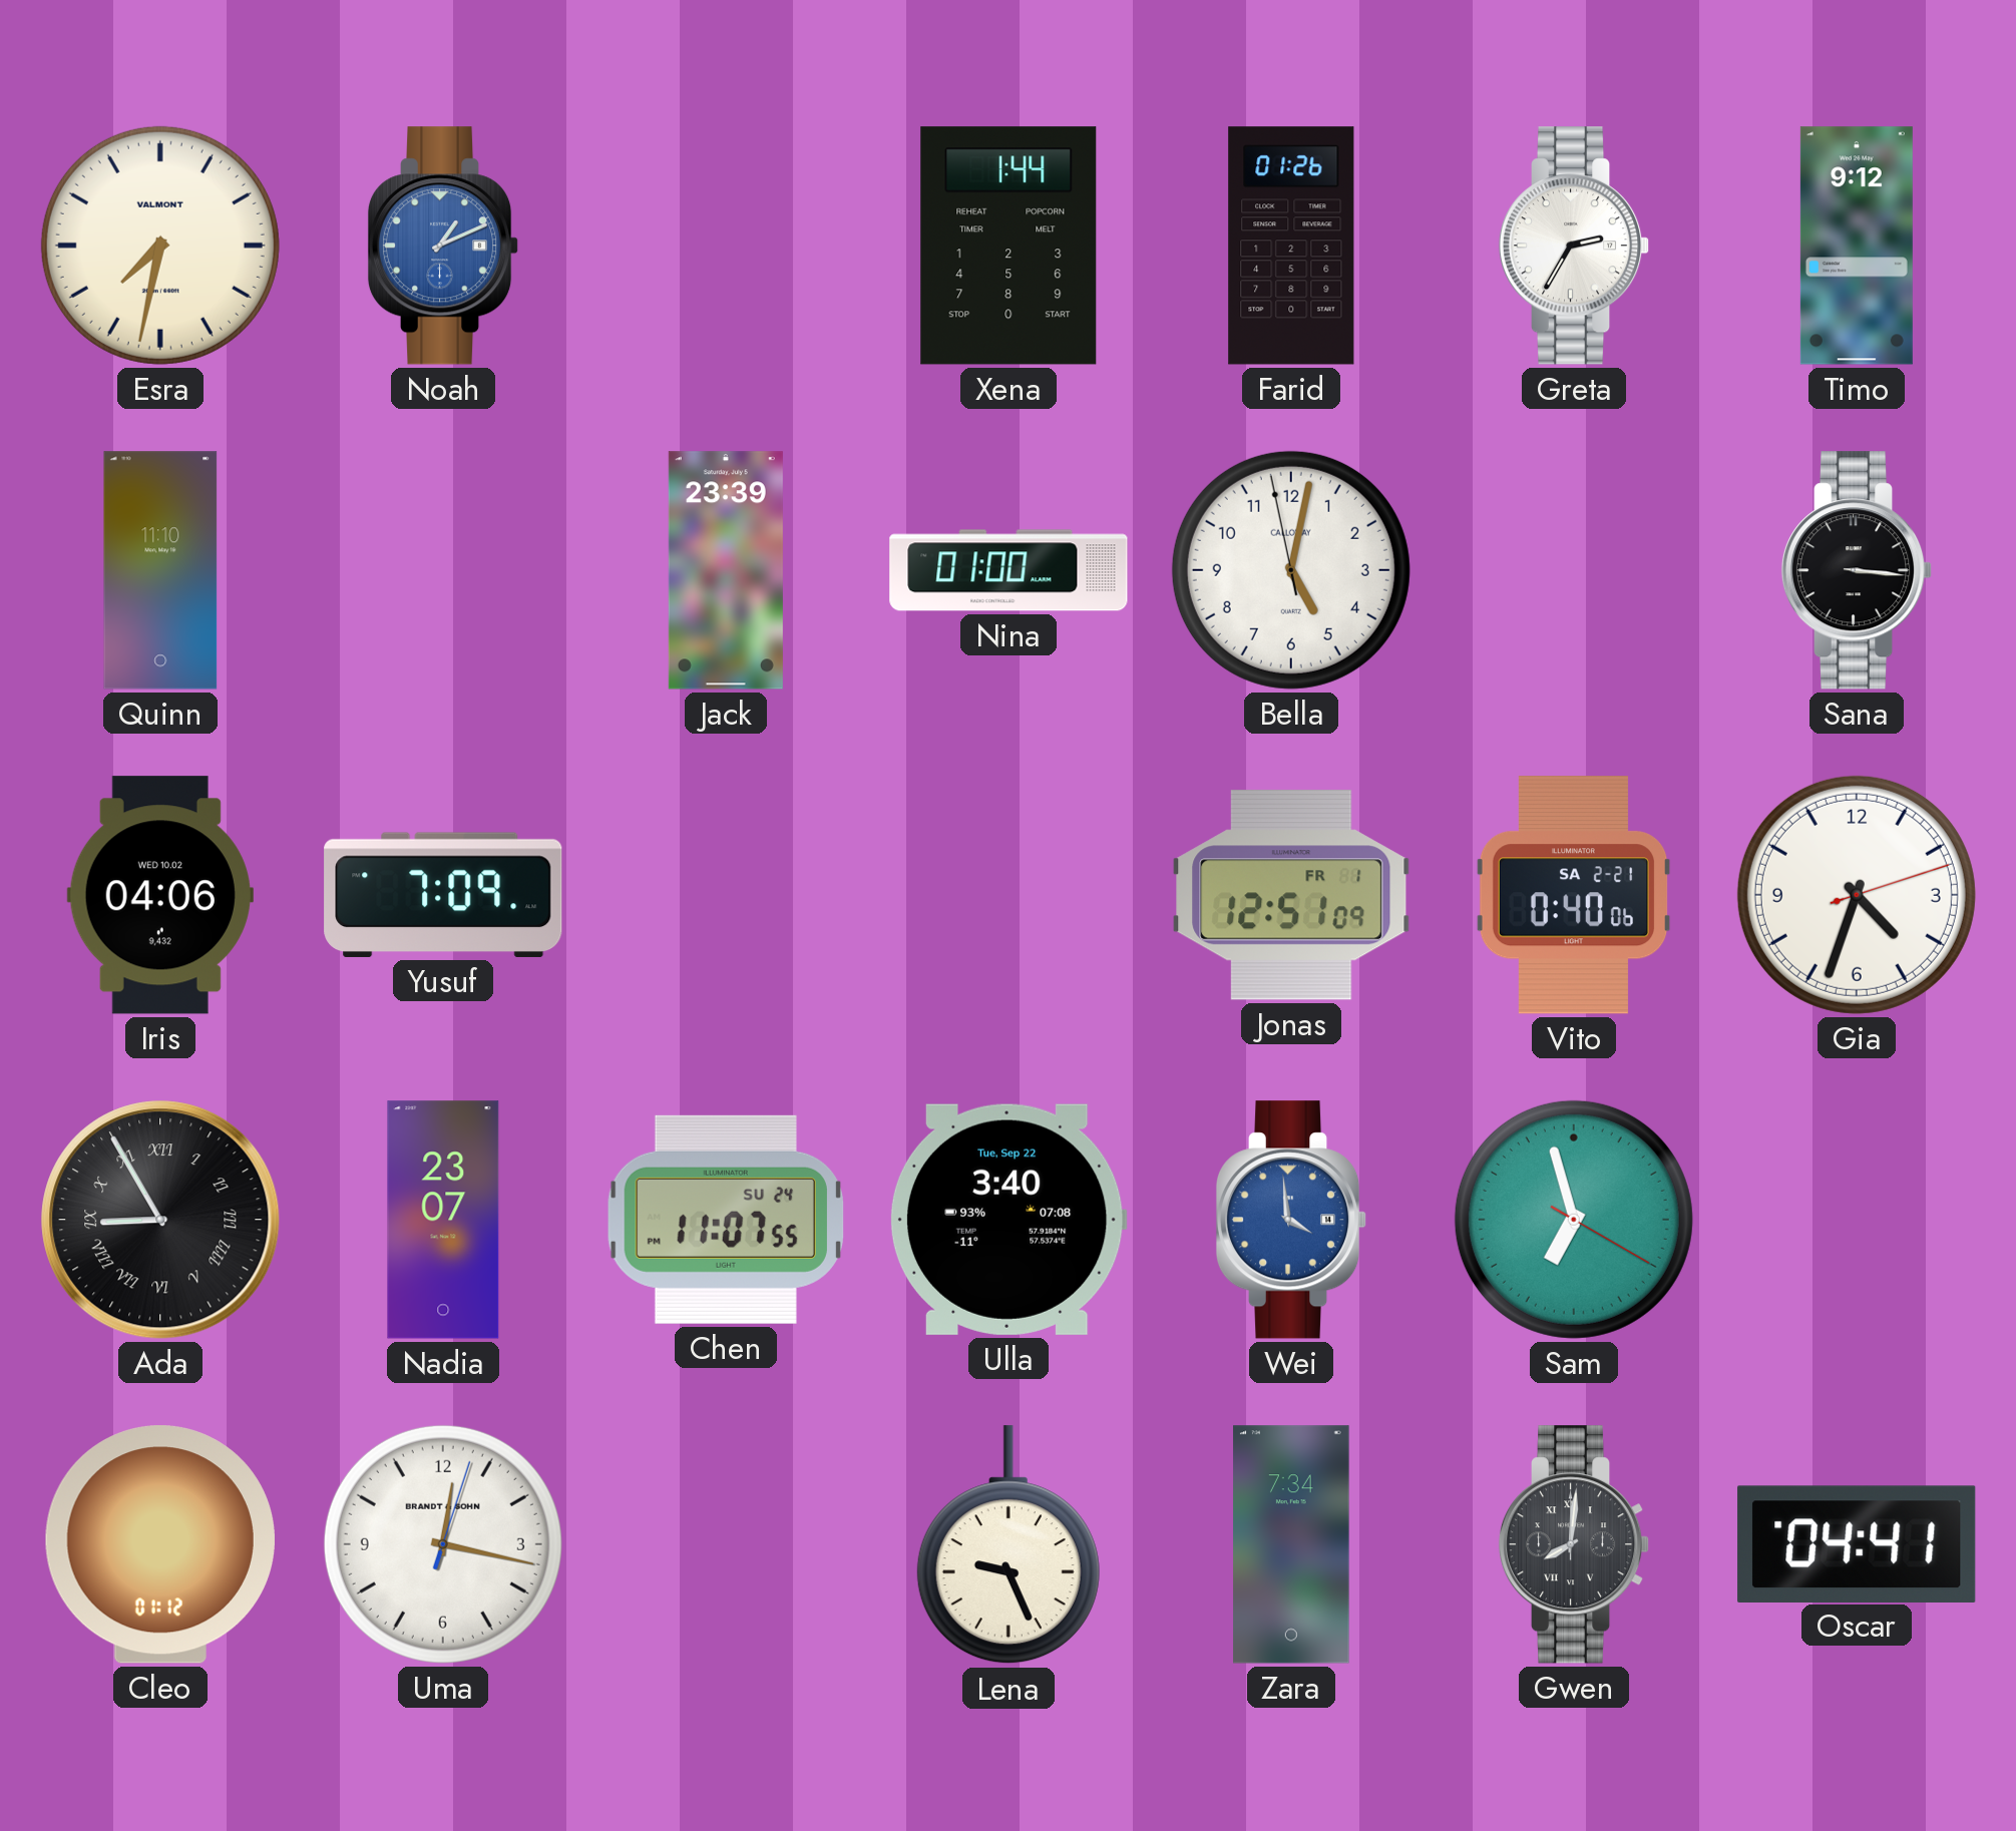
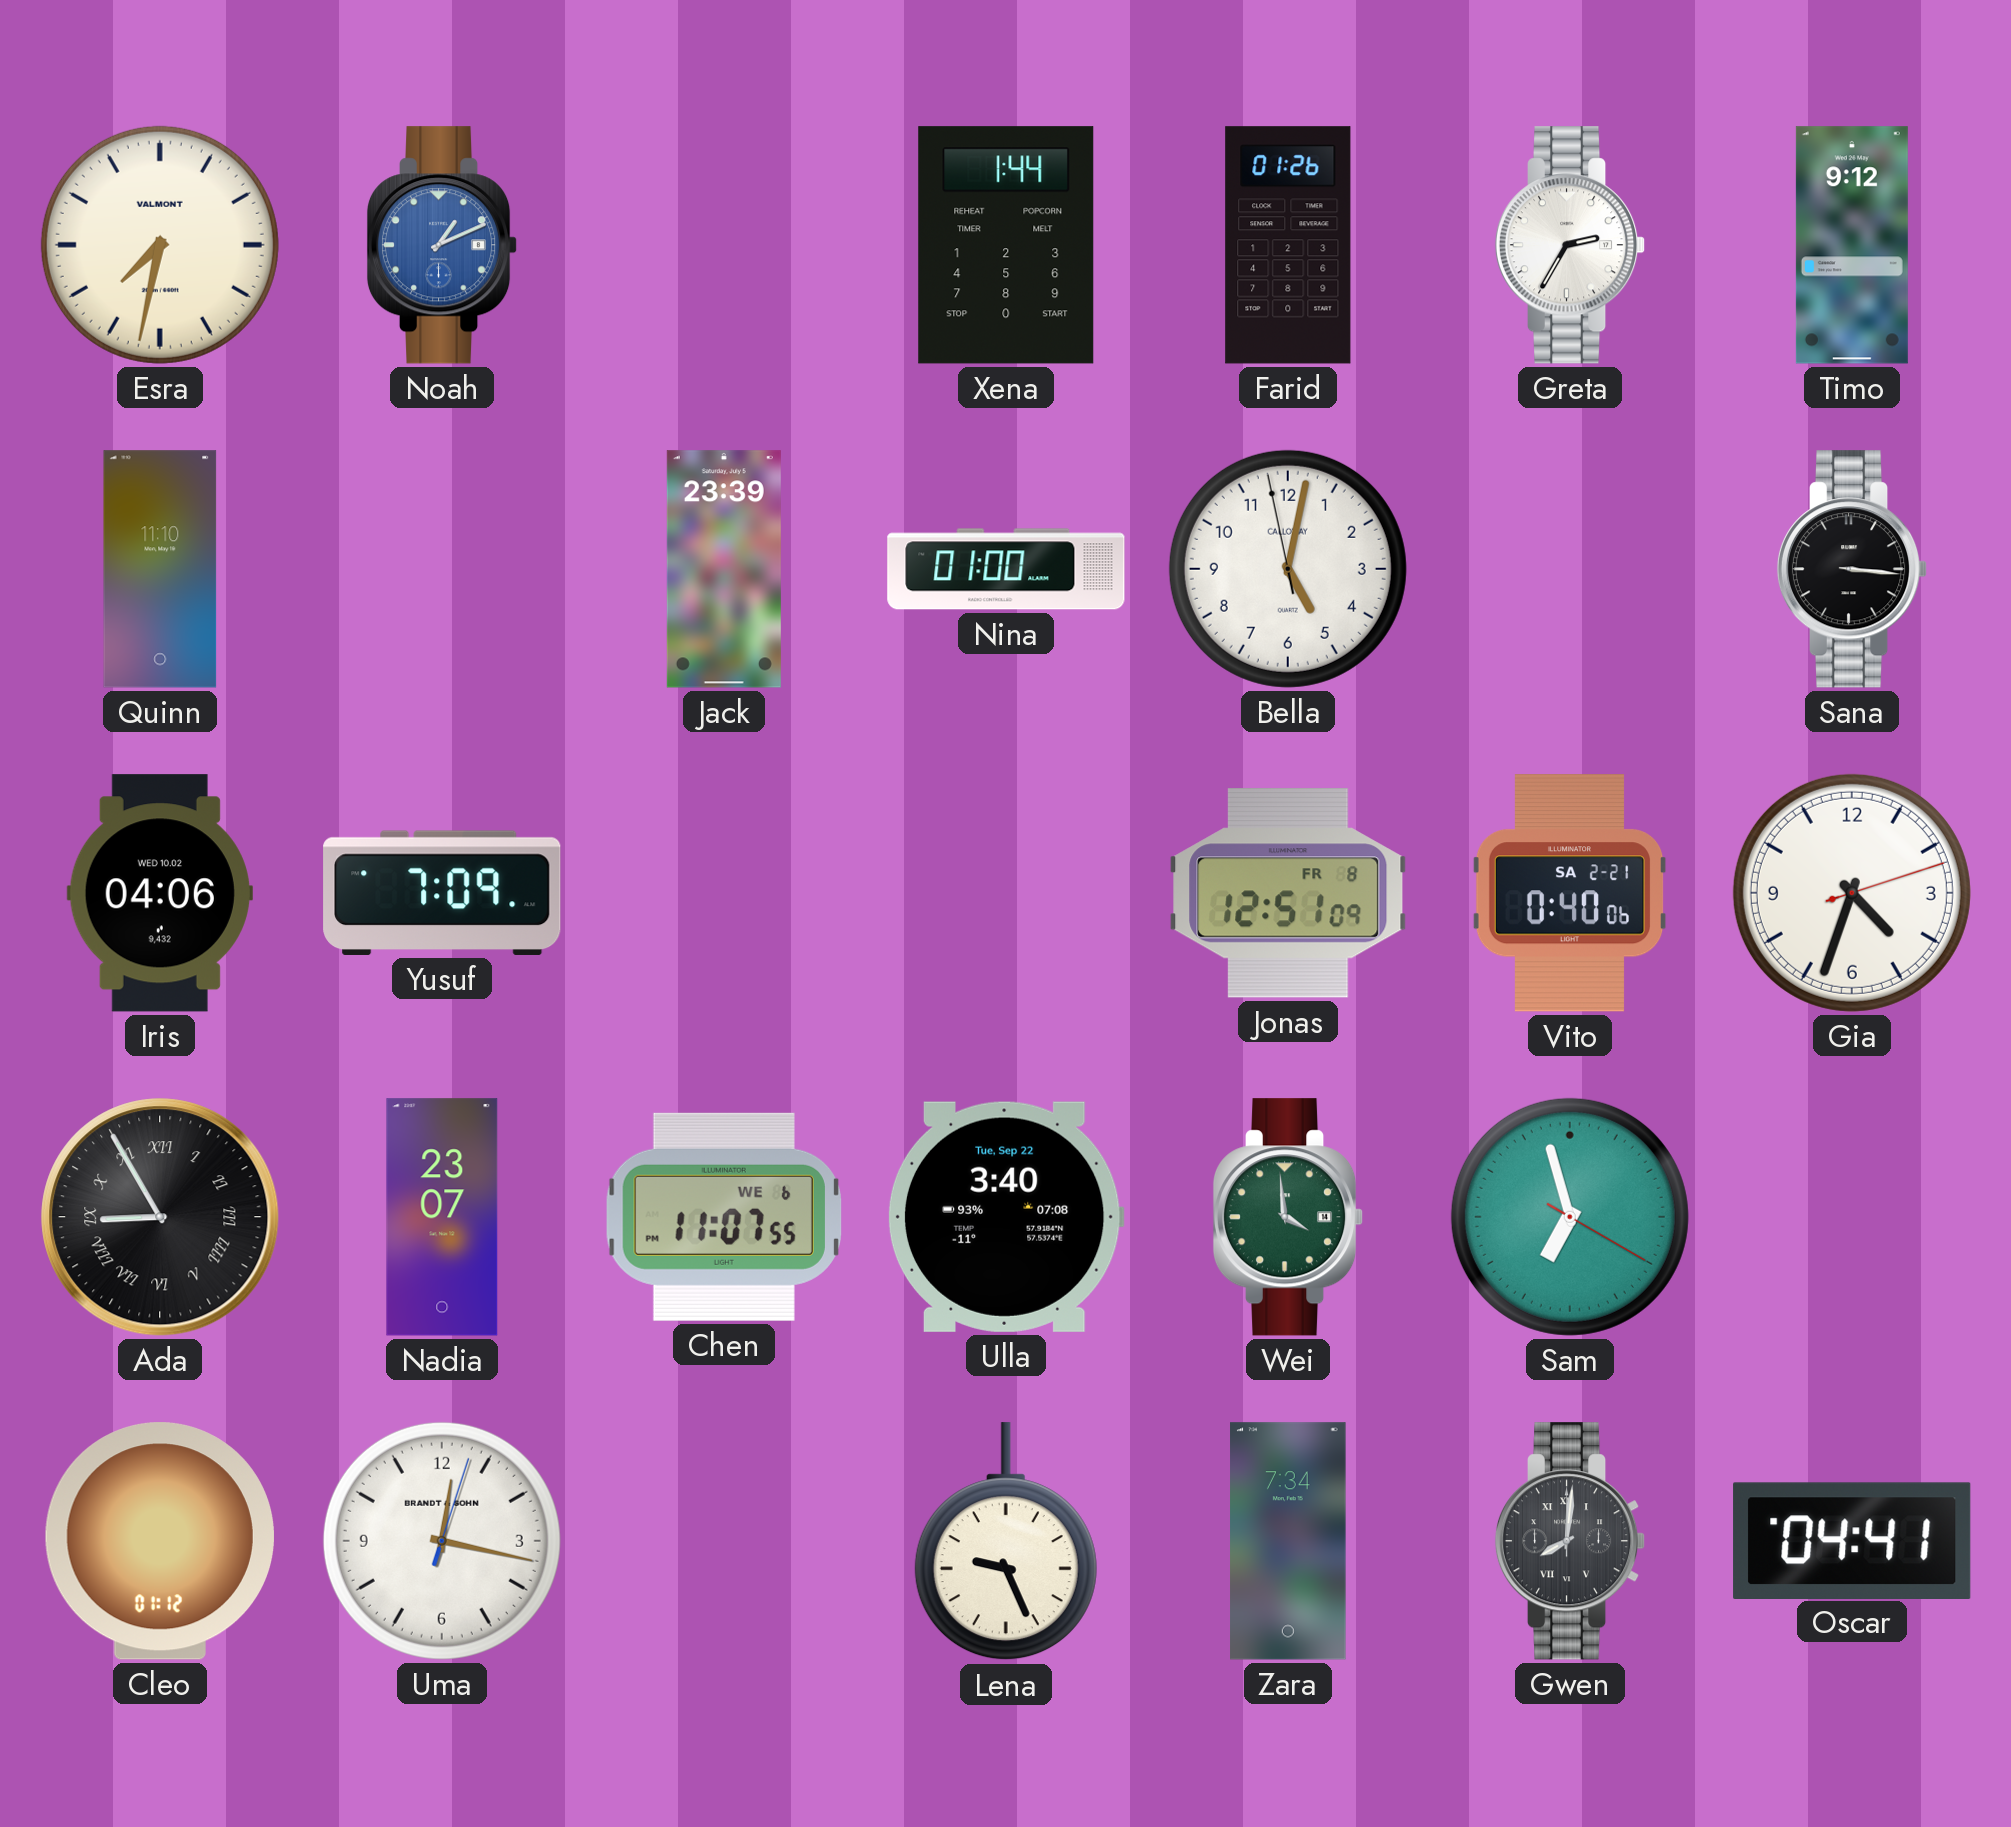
Jonas date: FR 1 -> FR 8
Chen date: SU 24 -> WE 6
Wei dial: blue -> green
